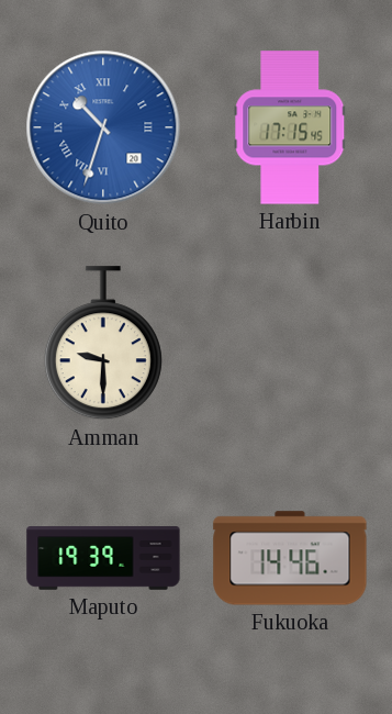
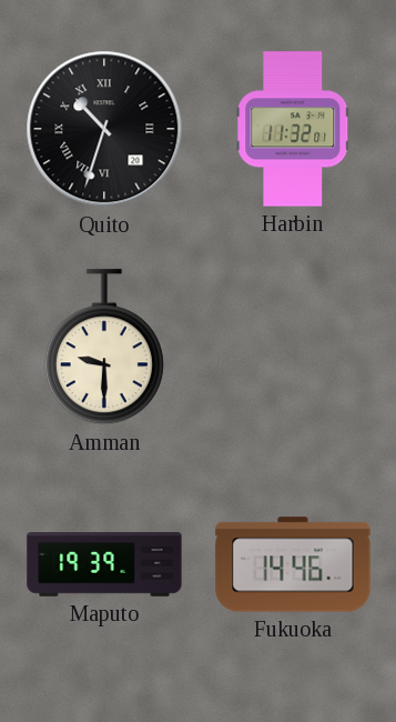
Quito dial: blue -> black
Harbin: 17:15 -> 11:32
